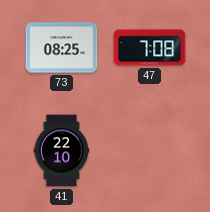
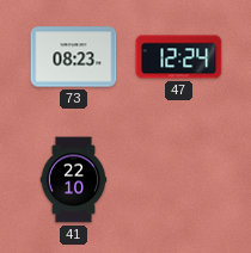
73: 08:25 -> 08:23
47: 7:08 -> 12:24
